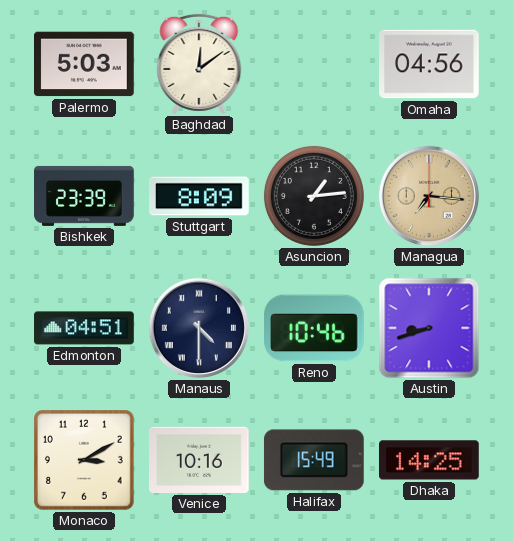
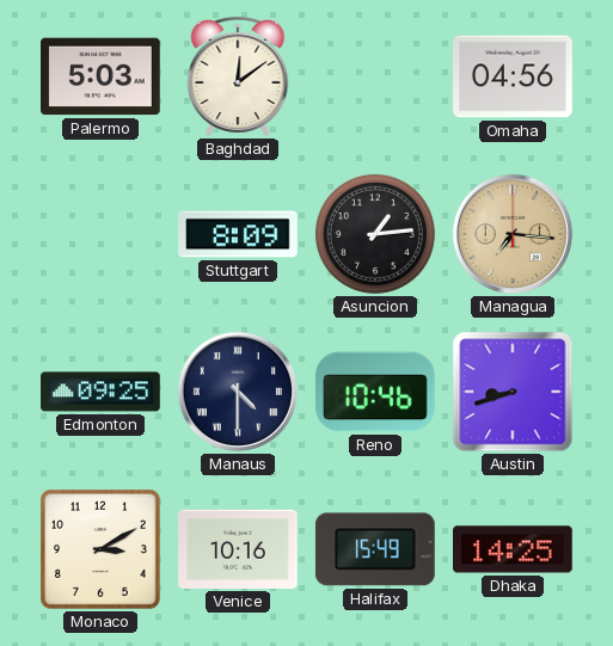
Bishkek: 23:39 -> none
Edmonton: 04:51 -> 09:25
